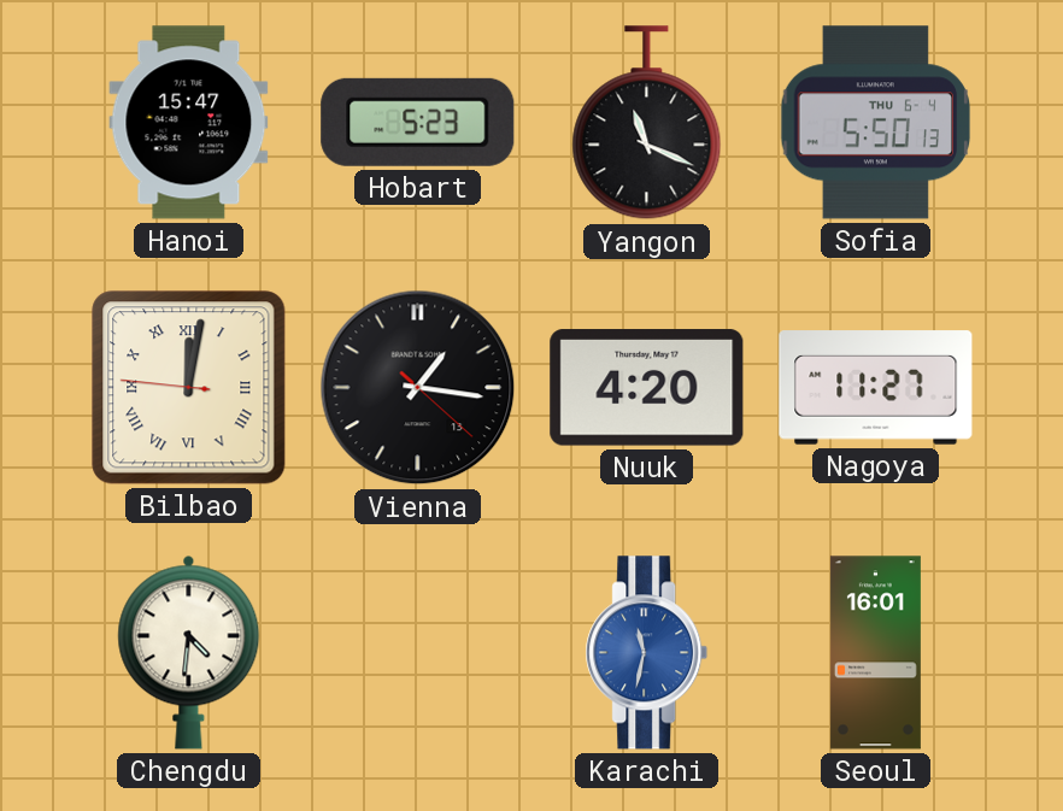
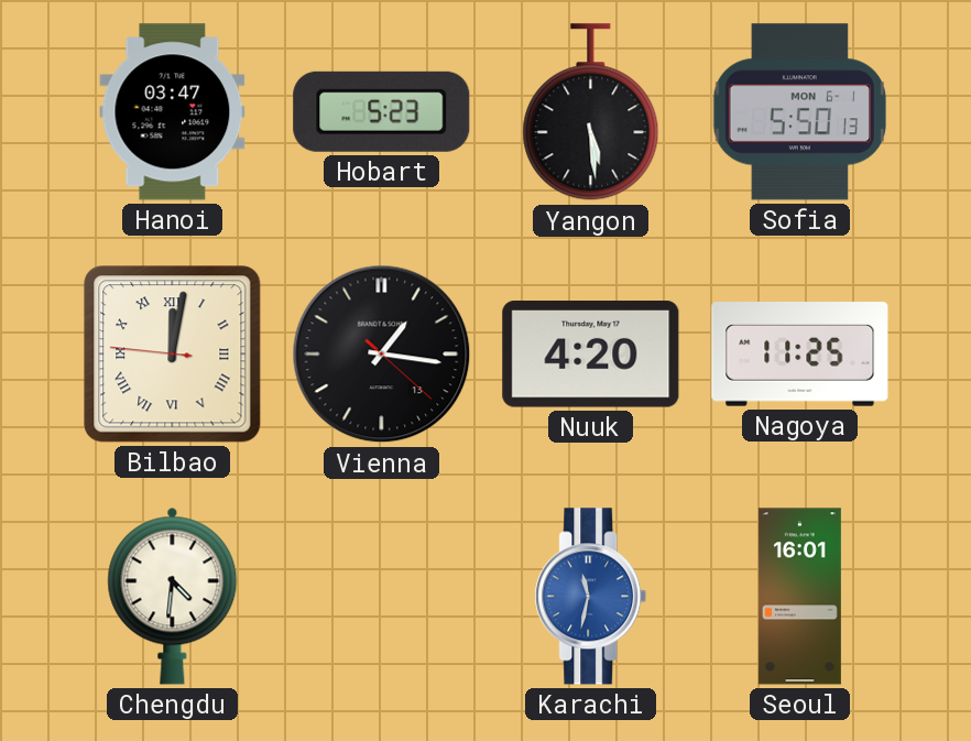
Hanoi: 15:47 -> 03:47
Yangon: 11:19 -> 5:29
Sofia date: THU 6-4 -> MON 6-1
Nagoya: 11:27 -> 11:25
